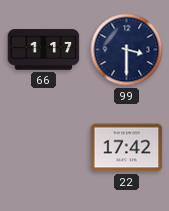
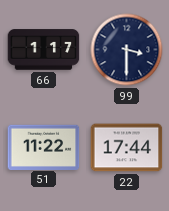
51: none -> 11:22
22: 17:42 -> 17:44
